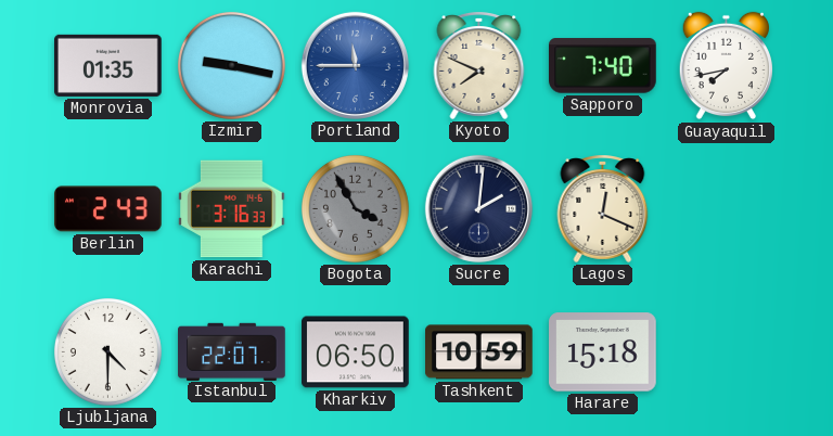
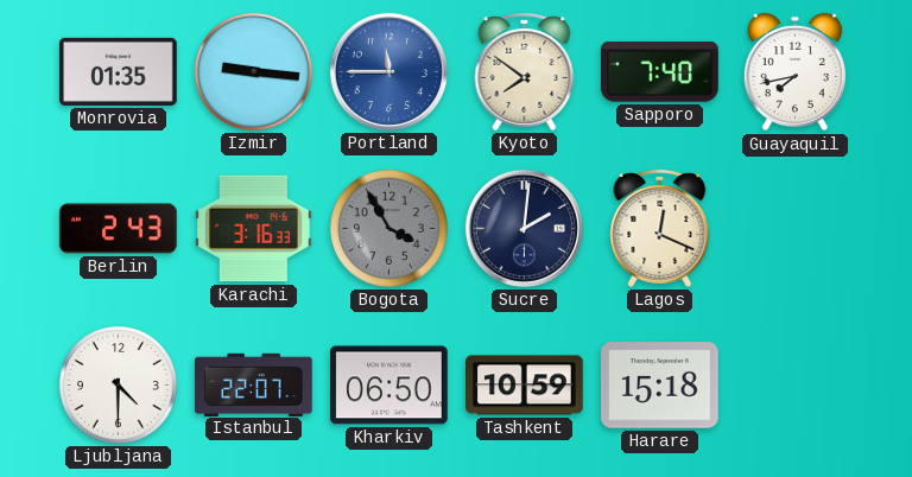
Izmir: 9:17 -> 9:16
Kyoto: 7:49 -> 7:51
